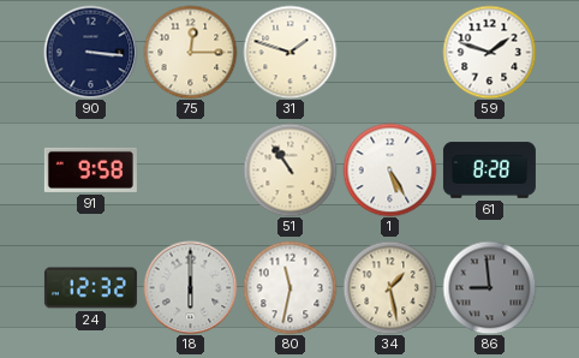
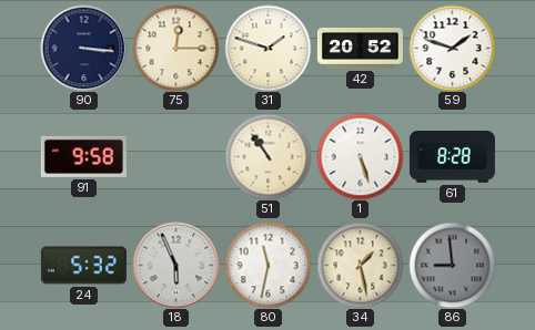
42: none -> 20:52
1: 5:25 -> 5:27
24: 12:32 -> 5:32
18: 6:00 -> 5:56
